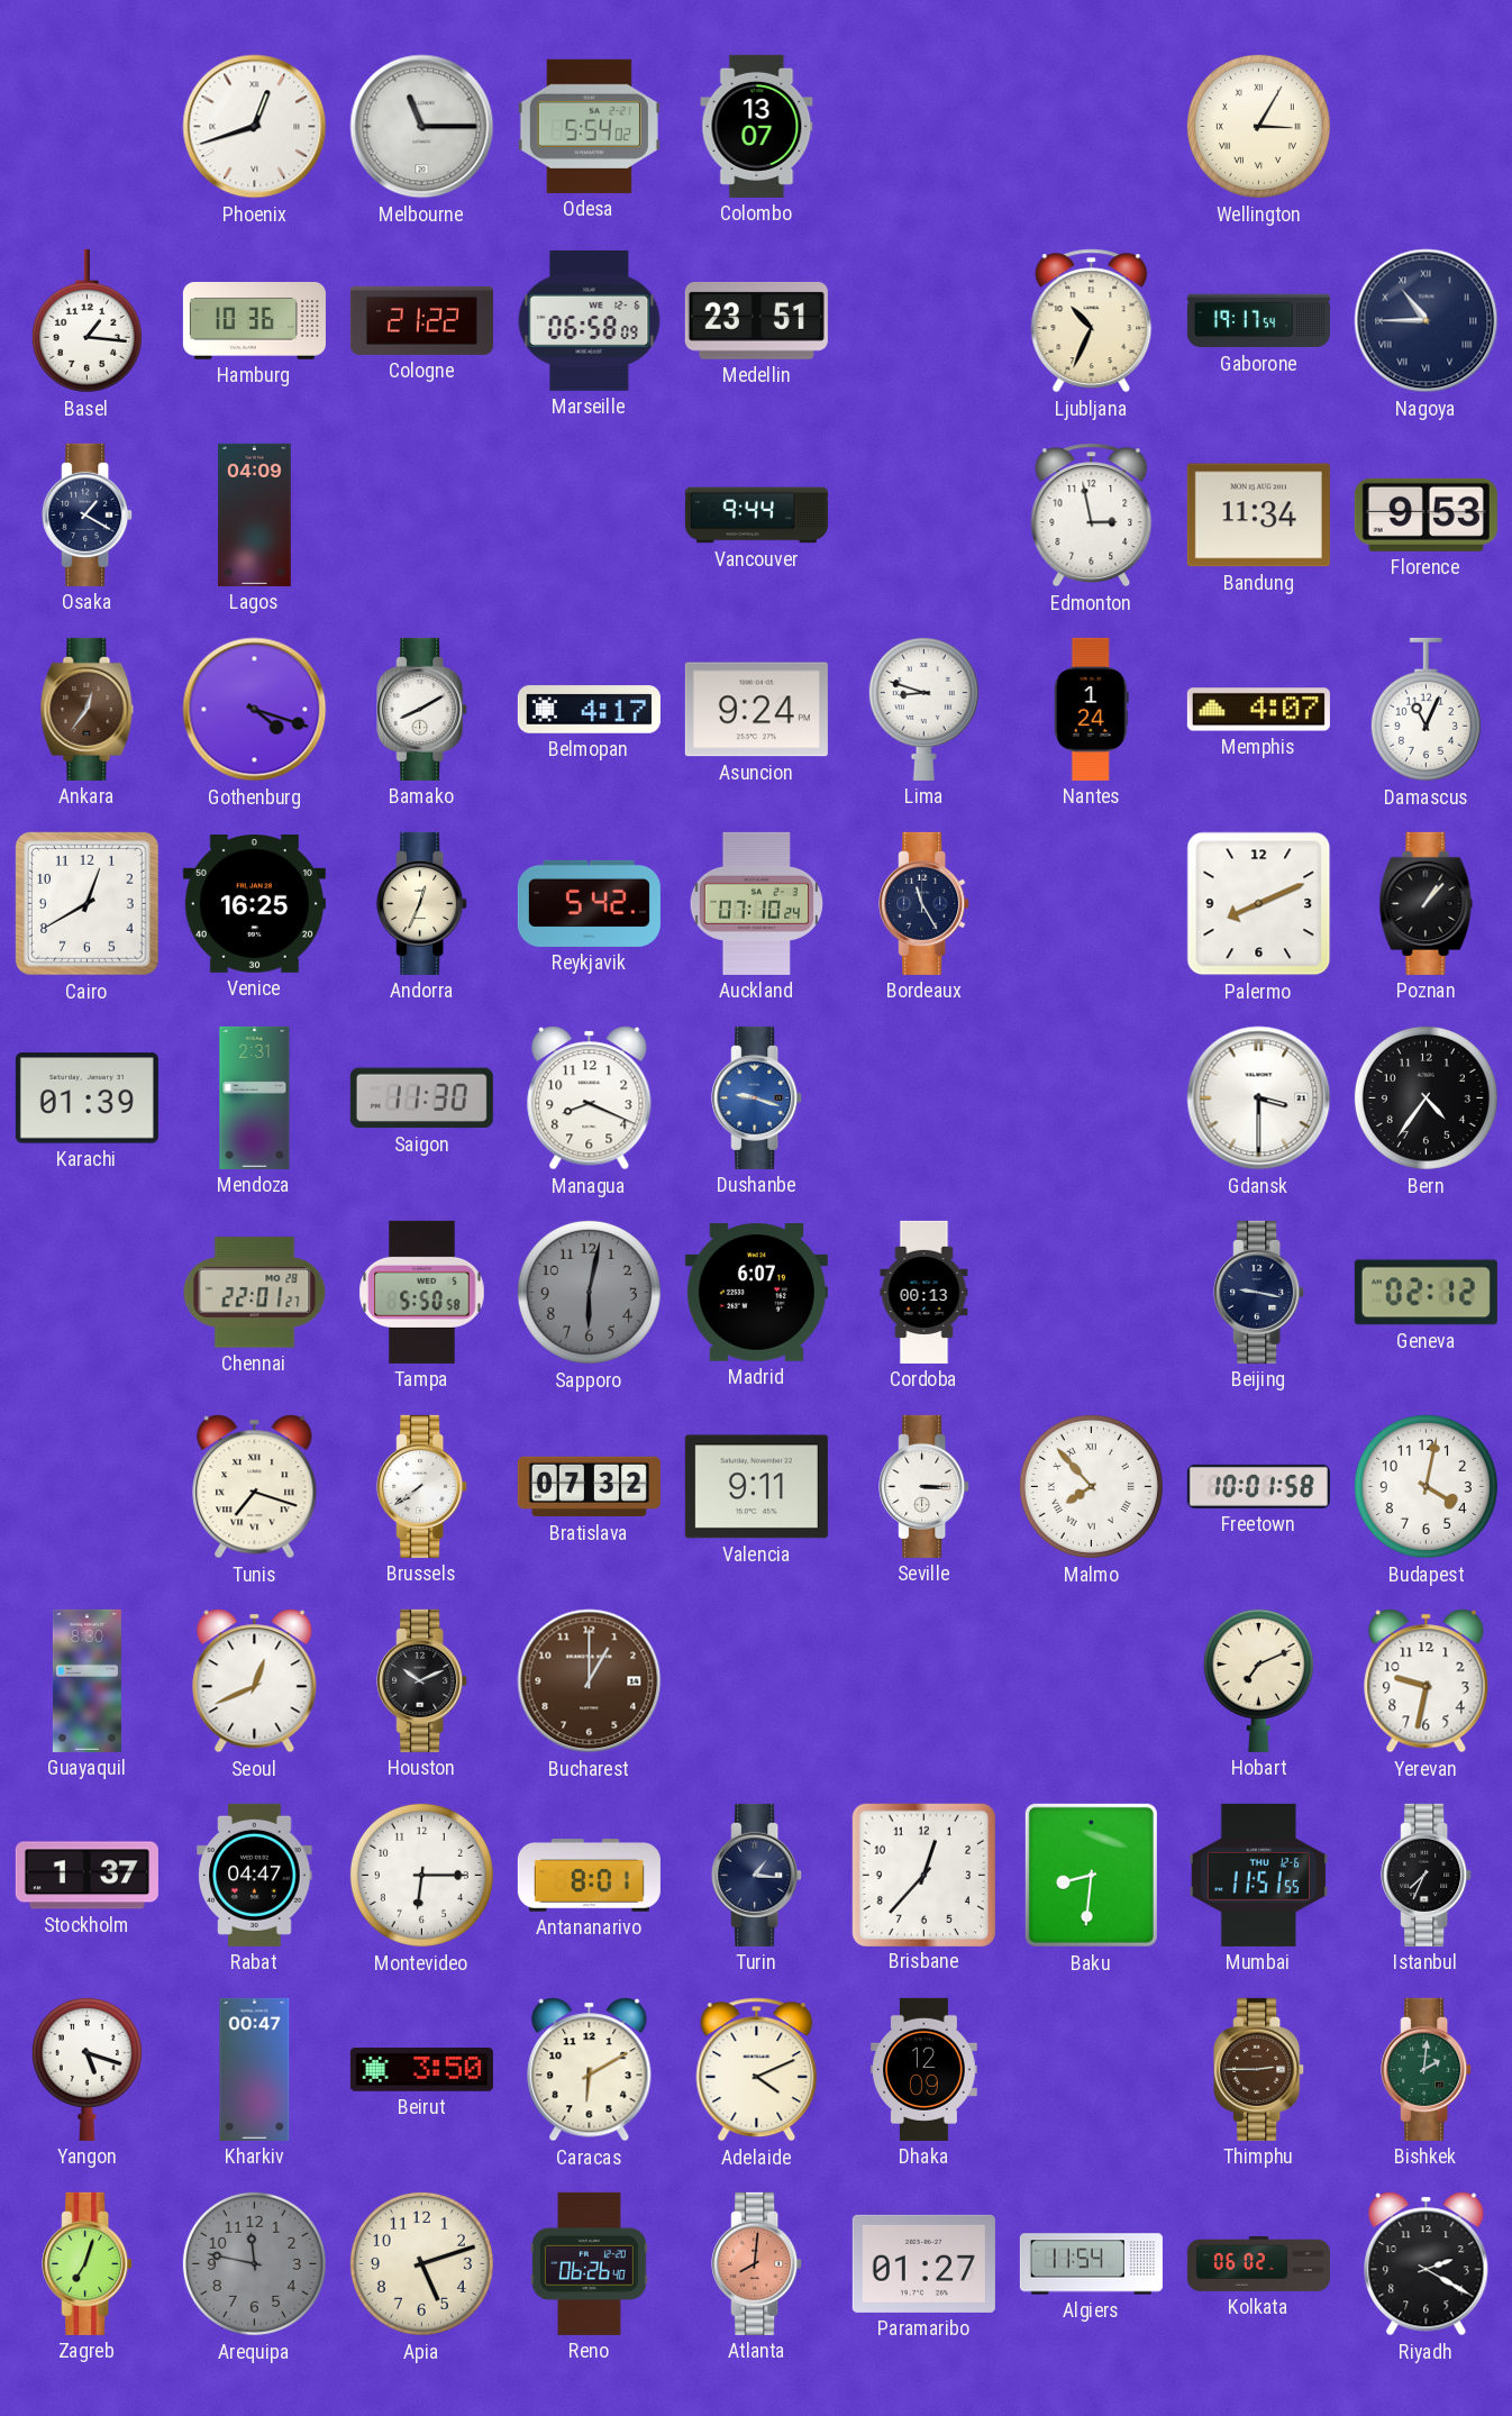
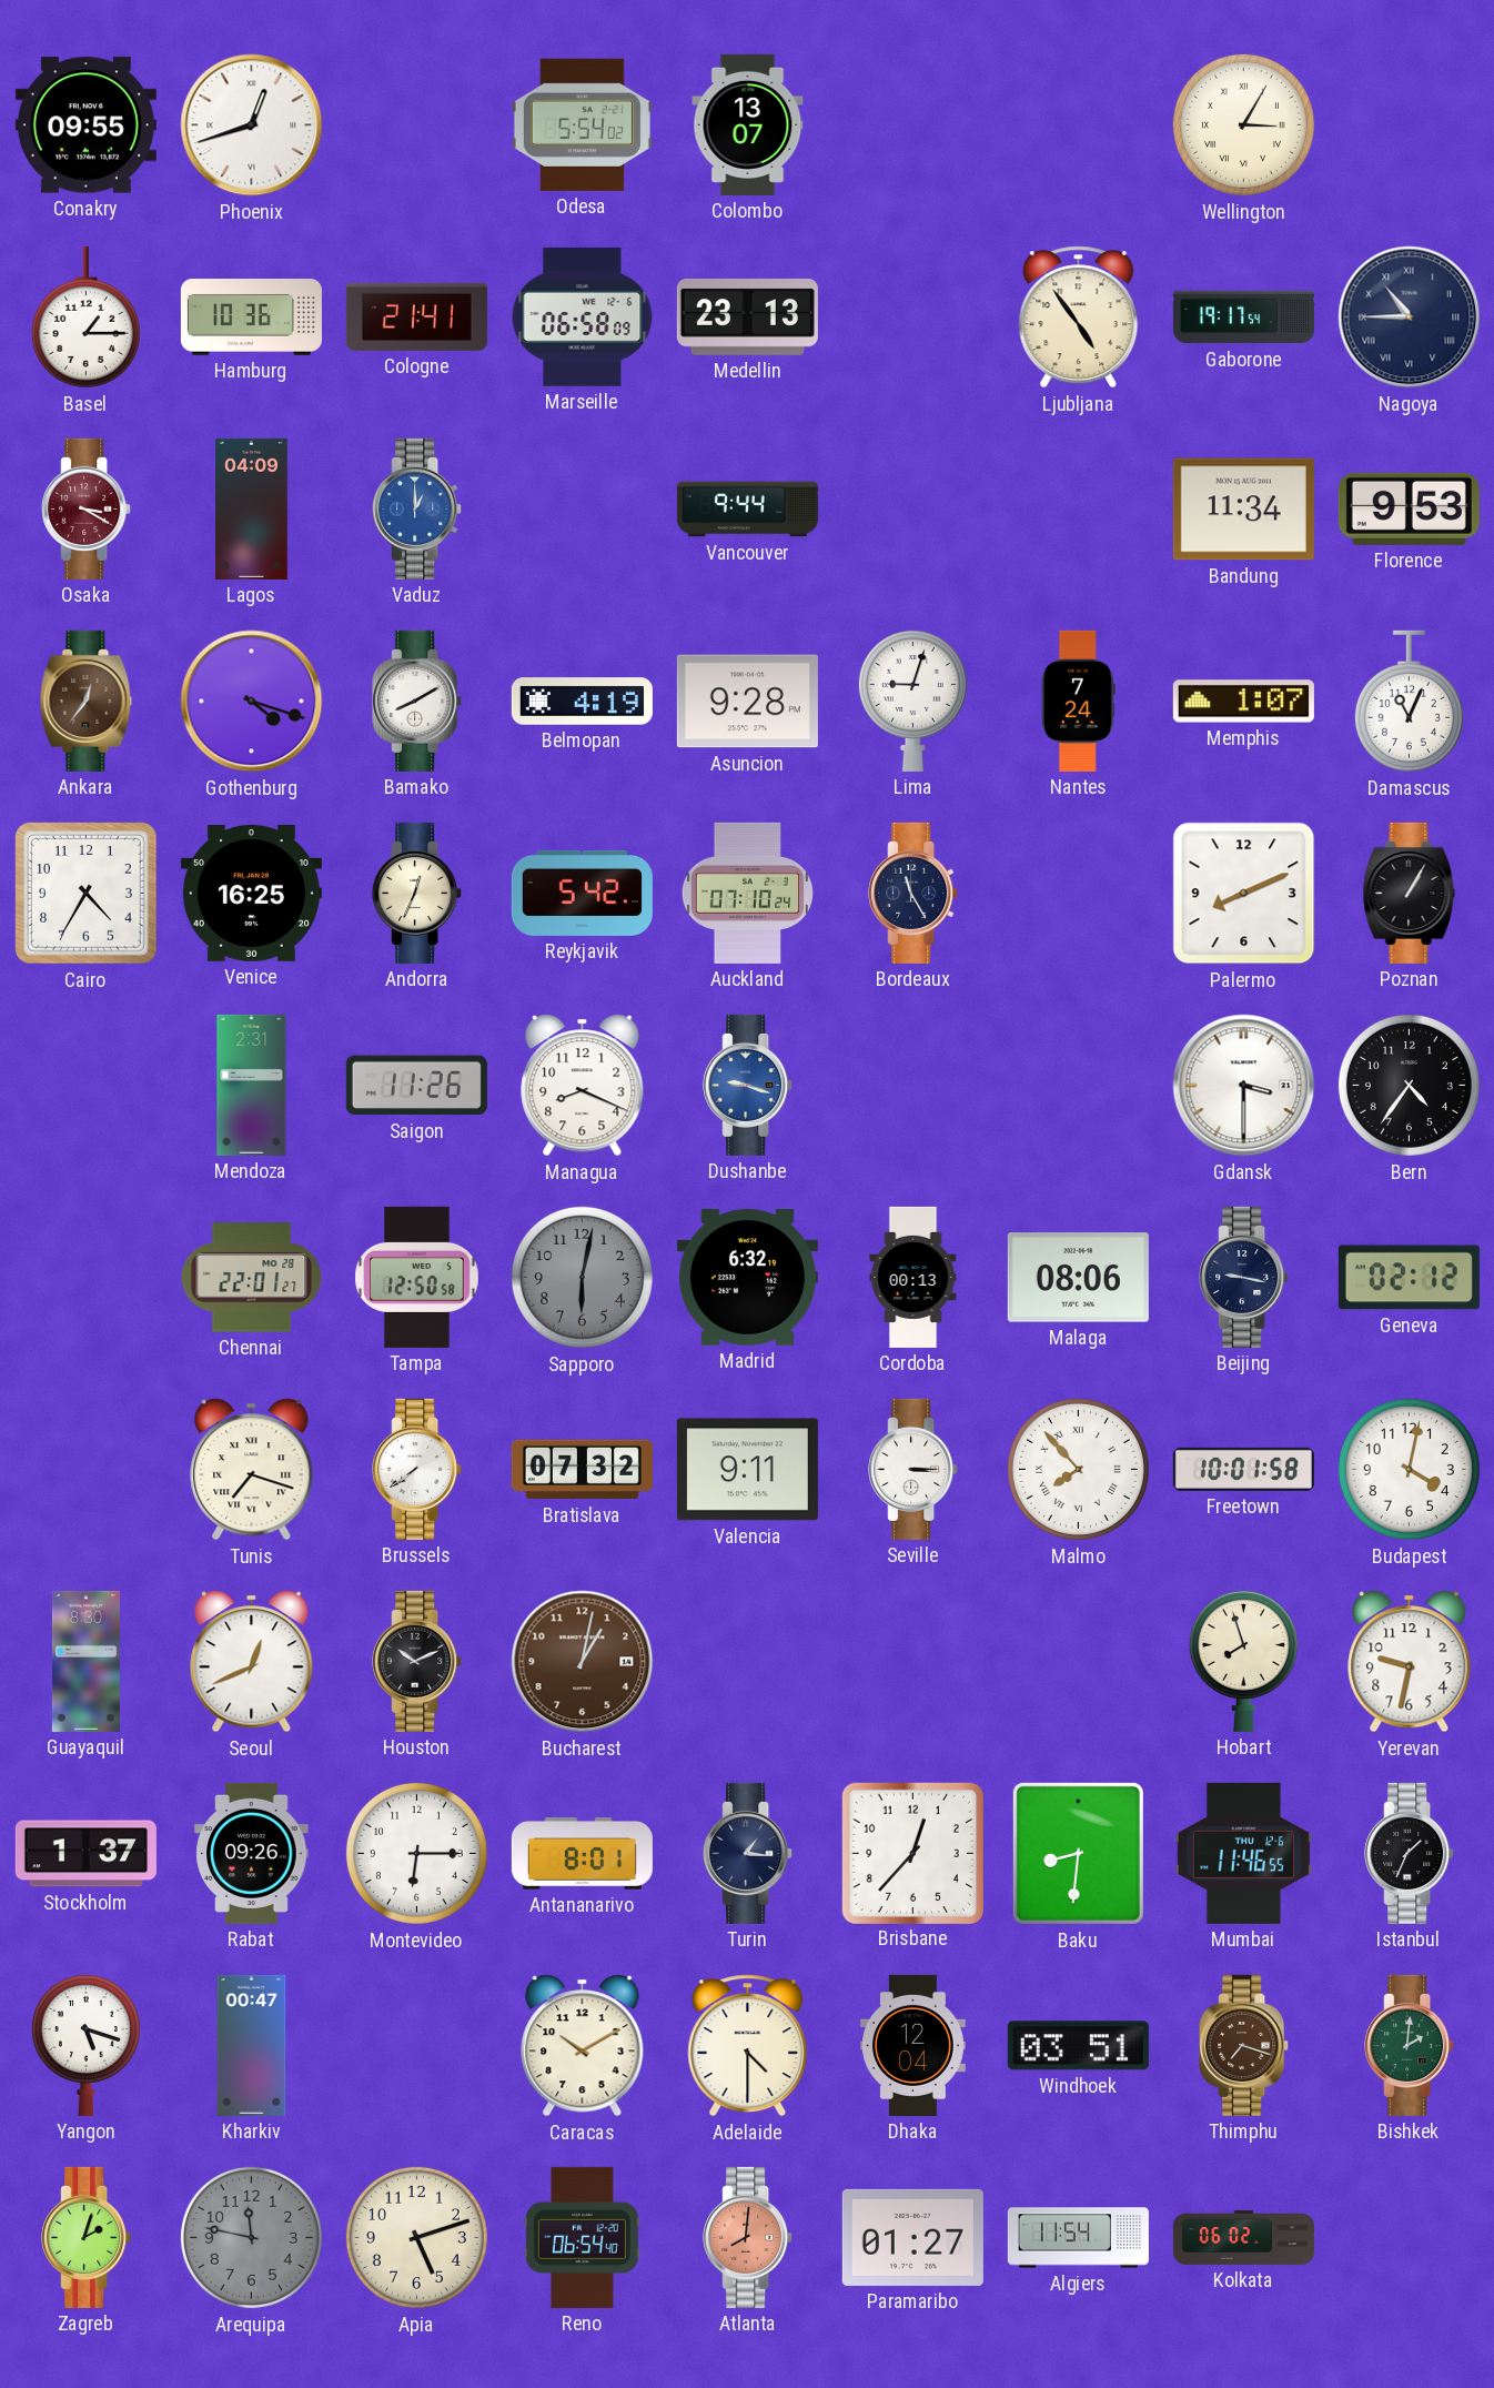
Conakry: none -> 09:55
Melbourne: 11:15 -> none
Basel: 1:16 -> 1:15
Cologne: 21:22 -> 21:41
Medellin: 23:51 -> 23:13
Ljubljana: 10:34 -> 4:54
Osaka: 1:20 -> 3:20
Osaka dial: navy -> burgundy
Vaduz: none -> 1:00
Edmonton: 2:58 -> none
Belmopan: 4:17 -> 4:19
Asuncion: 9:24 -> 9:28
Lima: 8:48 -> 9:03
Nantes: 1:24 -> 7:24
Memphis: 4:07 -> 1:07
Cairo: 12:40 -> 4:35
Poznan: 1:07 -> 1:05
Karachi: 01:39 -> none
Saigon: 11:30 -> 11:26
Tampa: 5:50 -> 12:50
Madrid: 6:07 -> 6:32
Malaga: none -> 08:06
Bucharest: 1:00 -> 1:02
Hobart: 7:11 -> 7:57
Rabat: 04:47 -> 09:26
Mumbai: 11:51 -> 11:46
Istanbul: 7:34 -> 1:34
Beirut: 3:50 -> none
Caracas: 6:10 -> 10:10
Adelaide: 4:11 -> 4:30
Dhaka: 12:09 -> 12:04
Windhoek: none -> 03:51
Thimphu: 2:45 -> 7:18
Zagreb: 7:03 -> 2:03
Reno: 06:26 -> 06:54
Riyadh: 2:20 -> none
